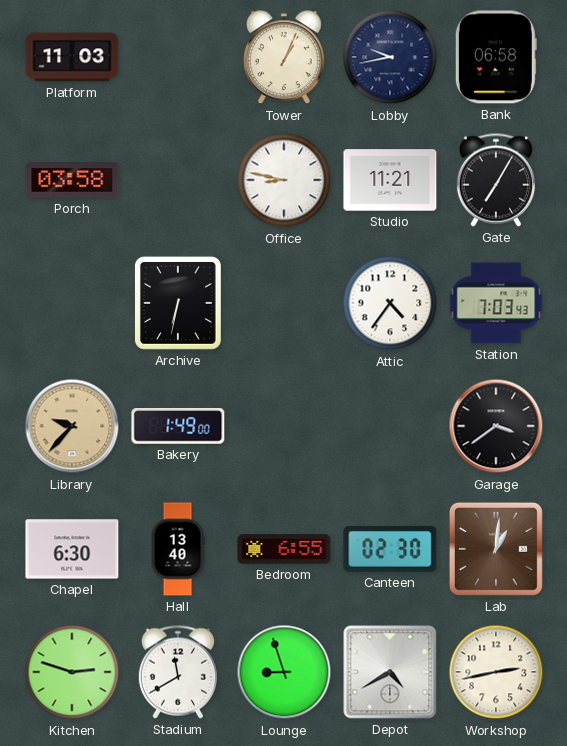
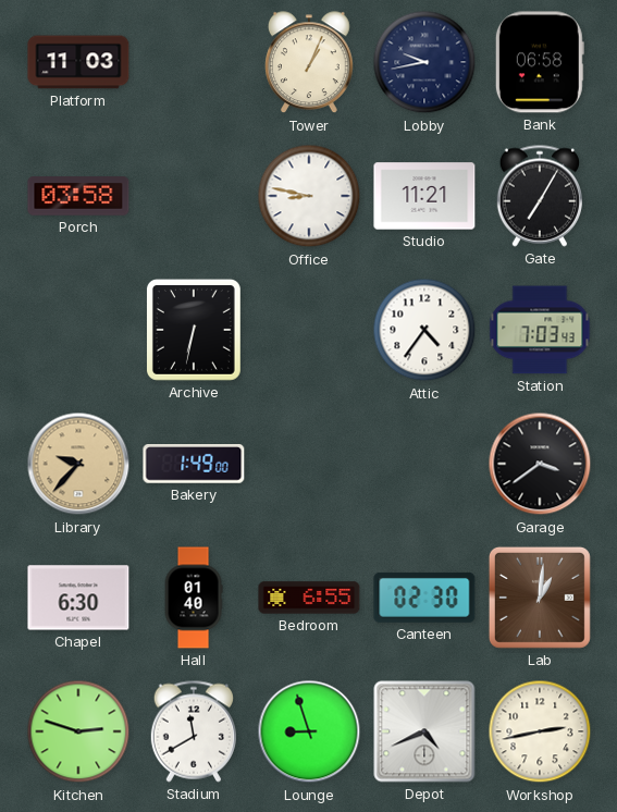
Hall: 13:40 -> 01:40
Depot: 4:40 -> 4:41
